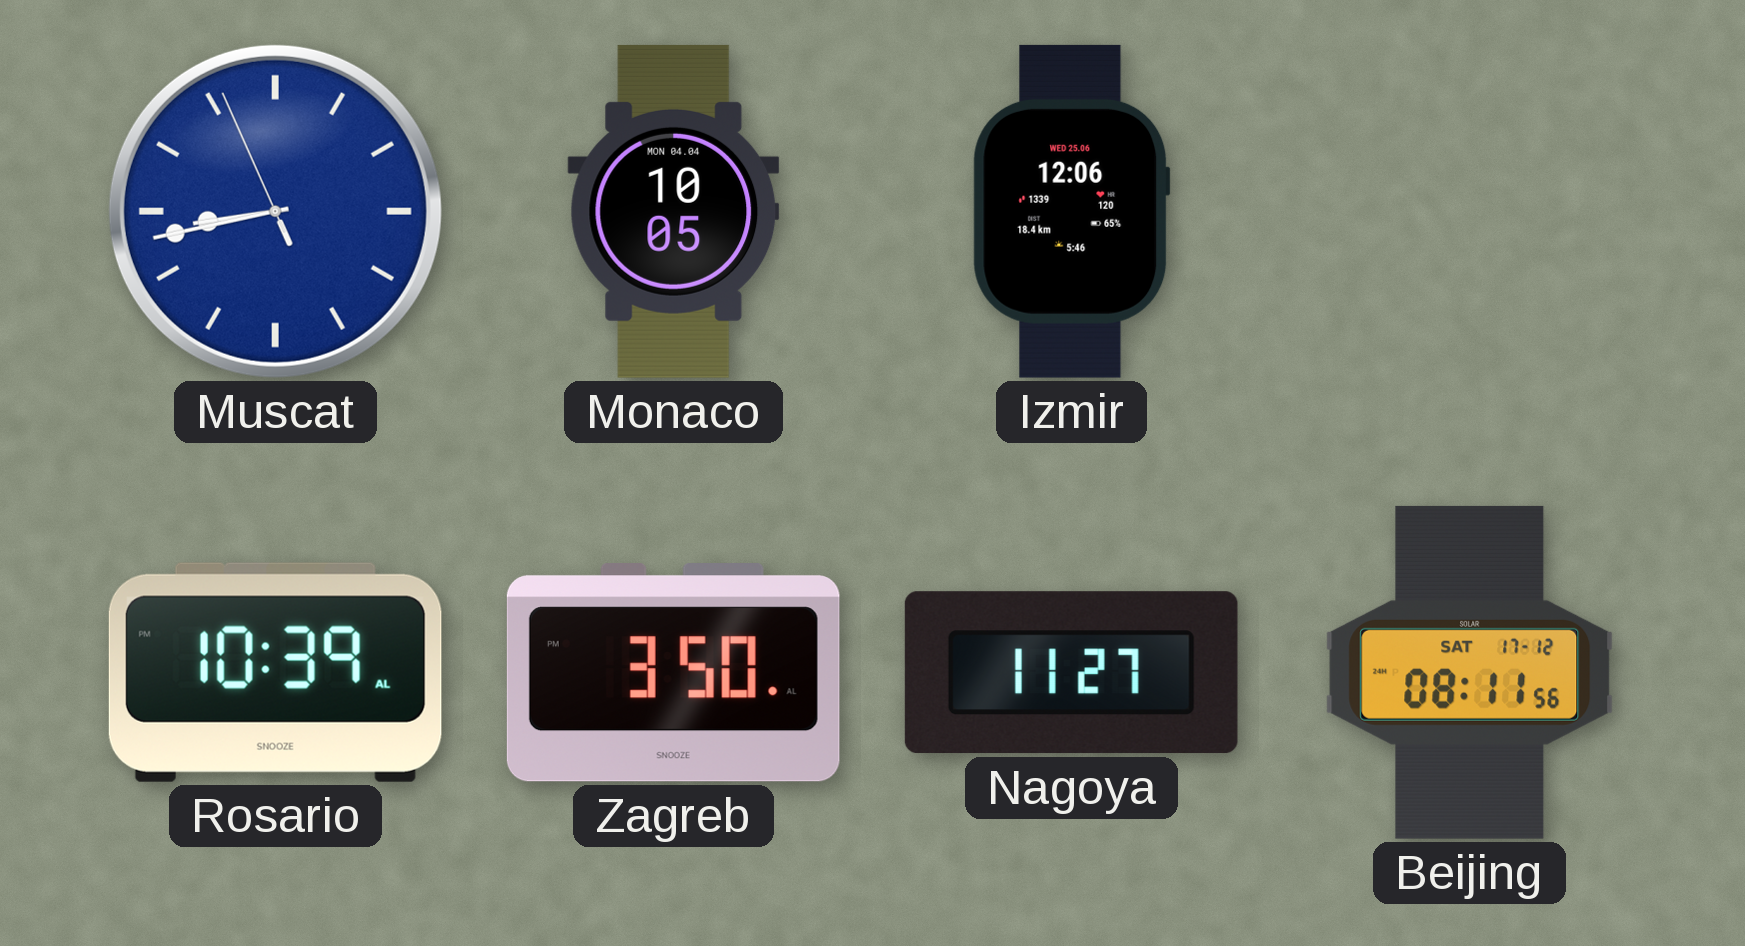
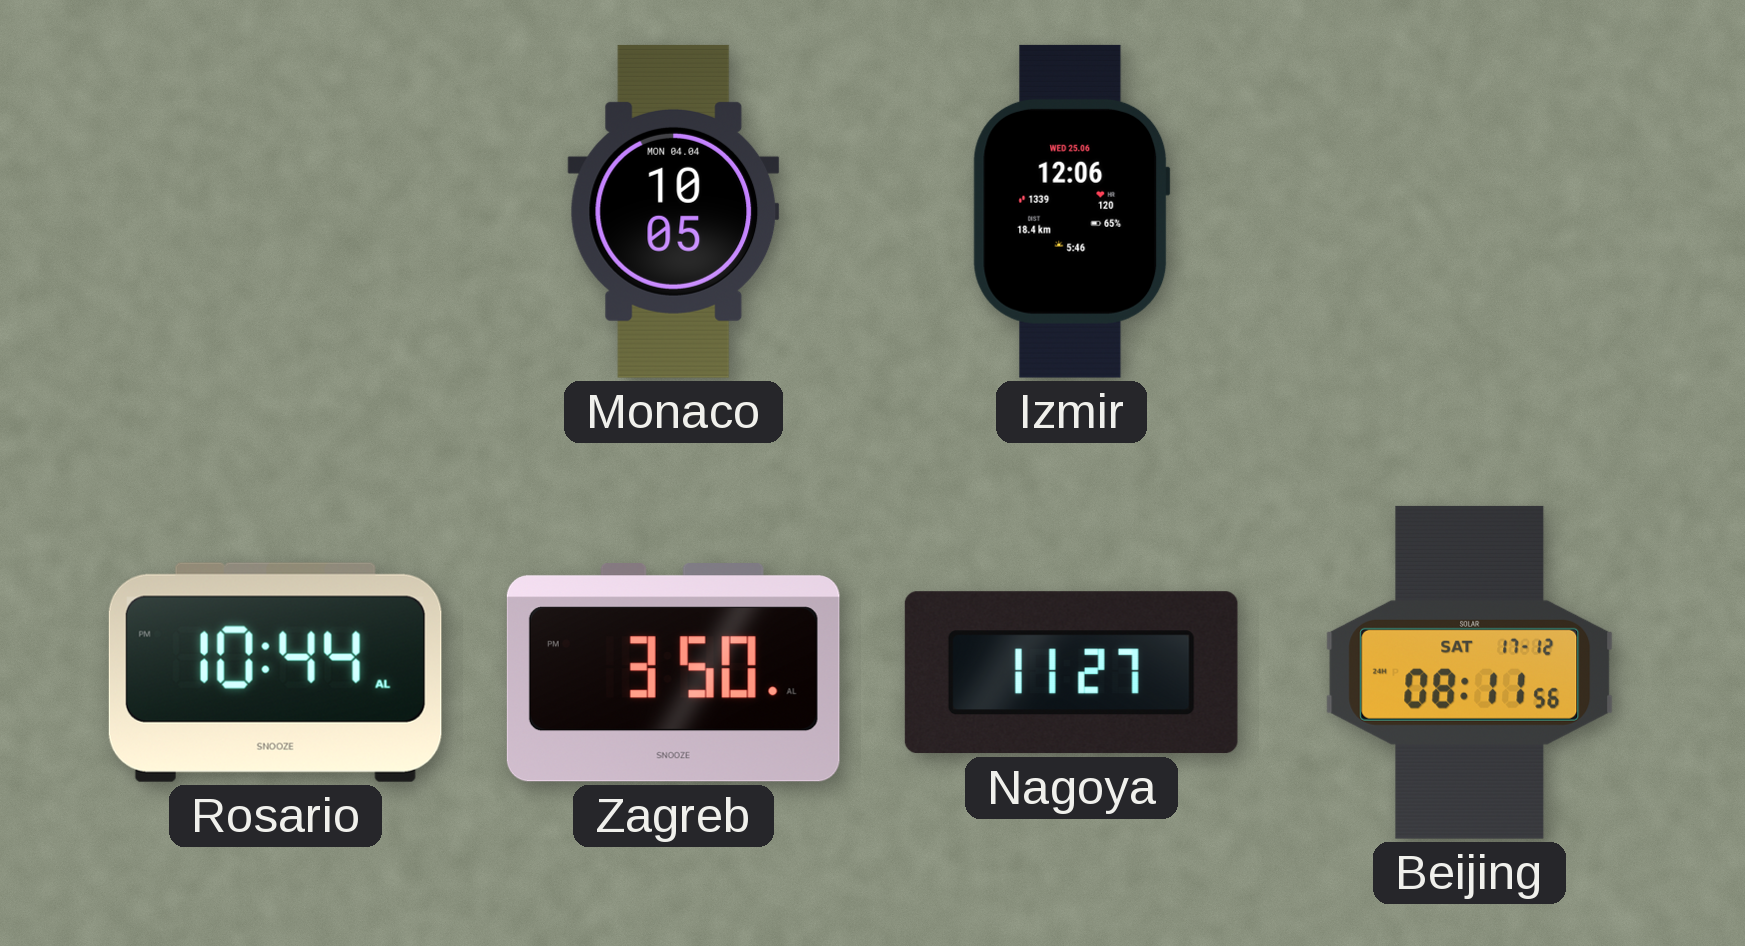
Muscat: 8:42 -> none
Rosario: 10:39 -> 10:44
